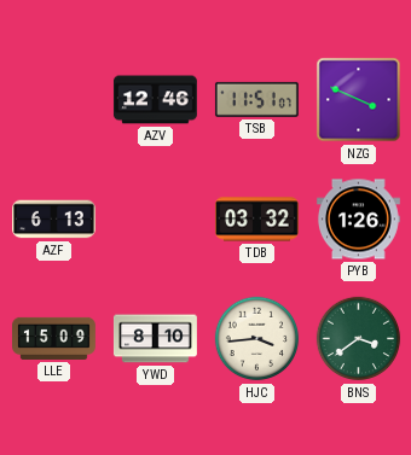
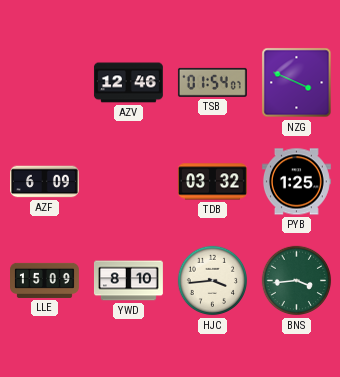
TSB: 11:51 -> 01:54
AZF: 6:13 -> 6:09
PYB: 1:26 -> 1:25
BNS: 3:39 -> 3:44
